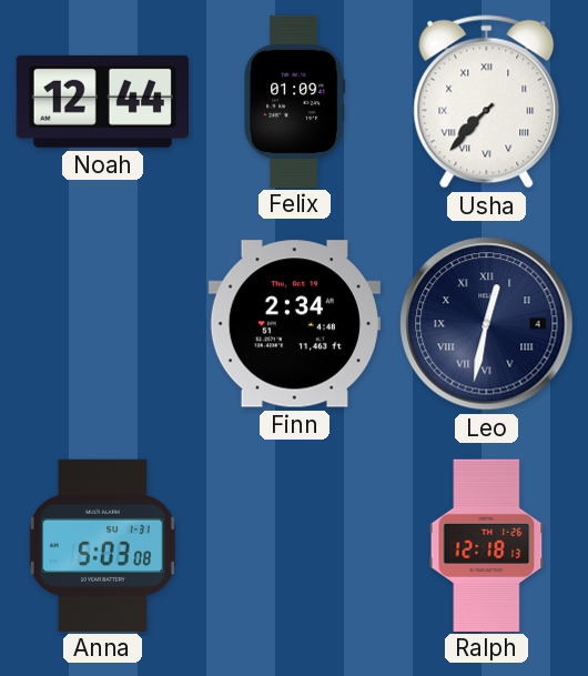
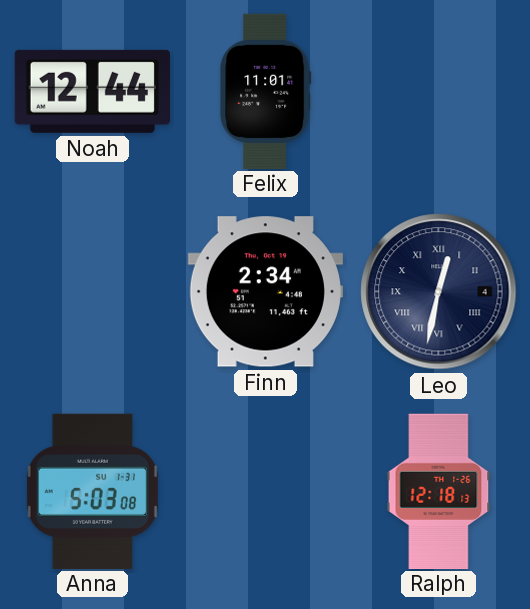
Felix: 01:09 -> 11:01
Usha: 7:37 -> none
